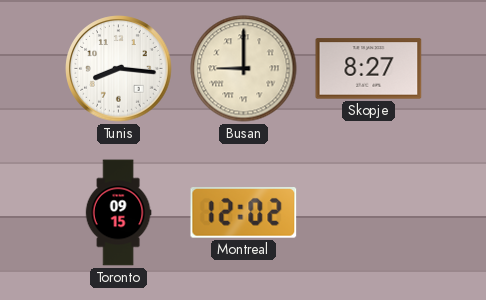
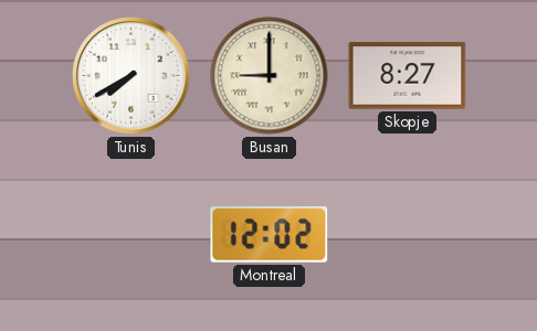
Tunis: 8:16 -> 7:40
Toronto: 09:15 -> none
